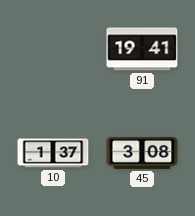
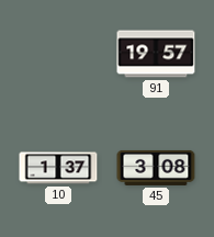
91: 19:41 -> 19:57
